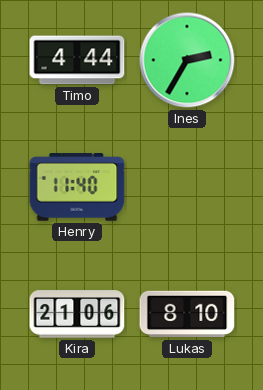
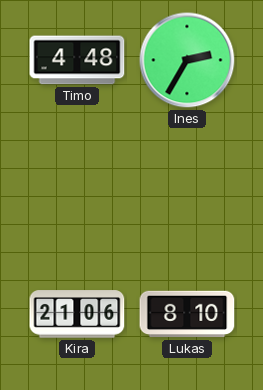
Timo: 4:44 -> 4:48
Henry: 11:40 -> none
